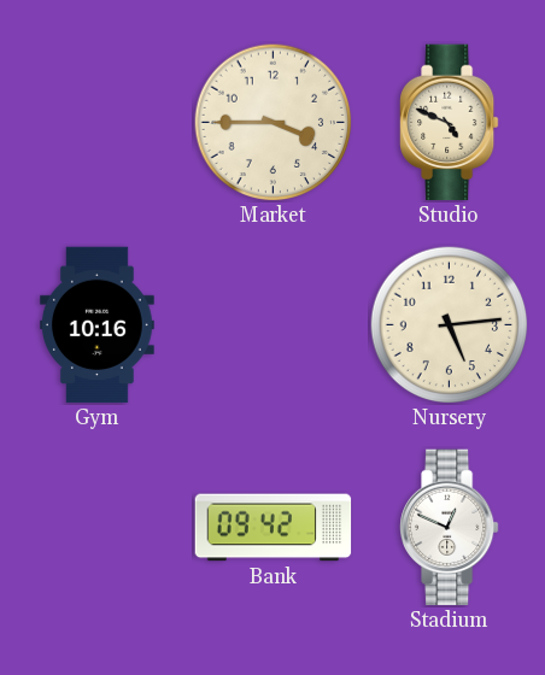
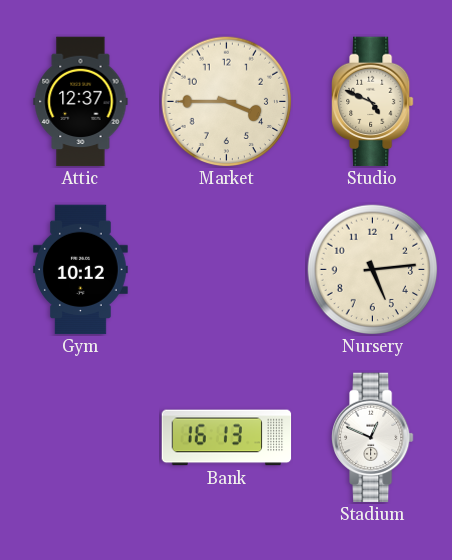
Attic: none -> 12:37
Gym: 10:16 -> 10:12
Bank: 09:42 -> 16:13
